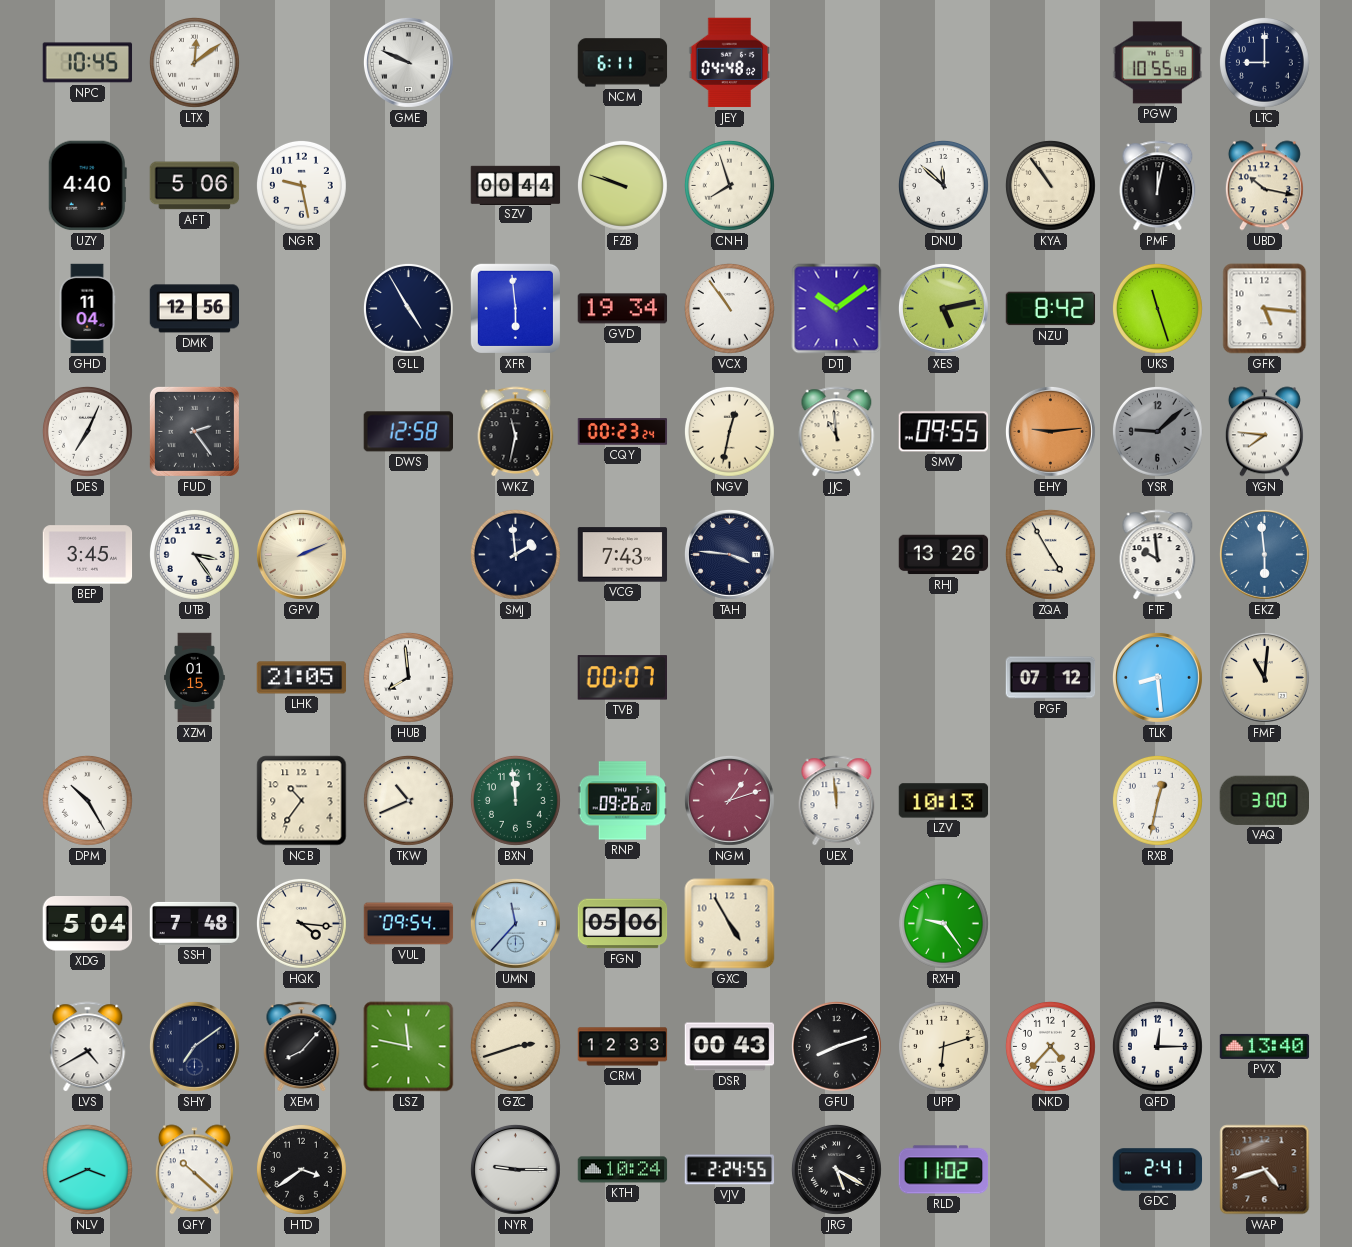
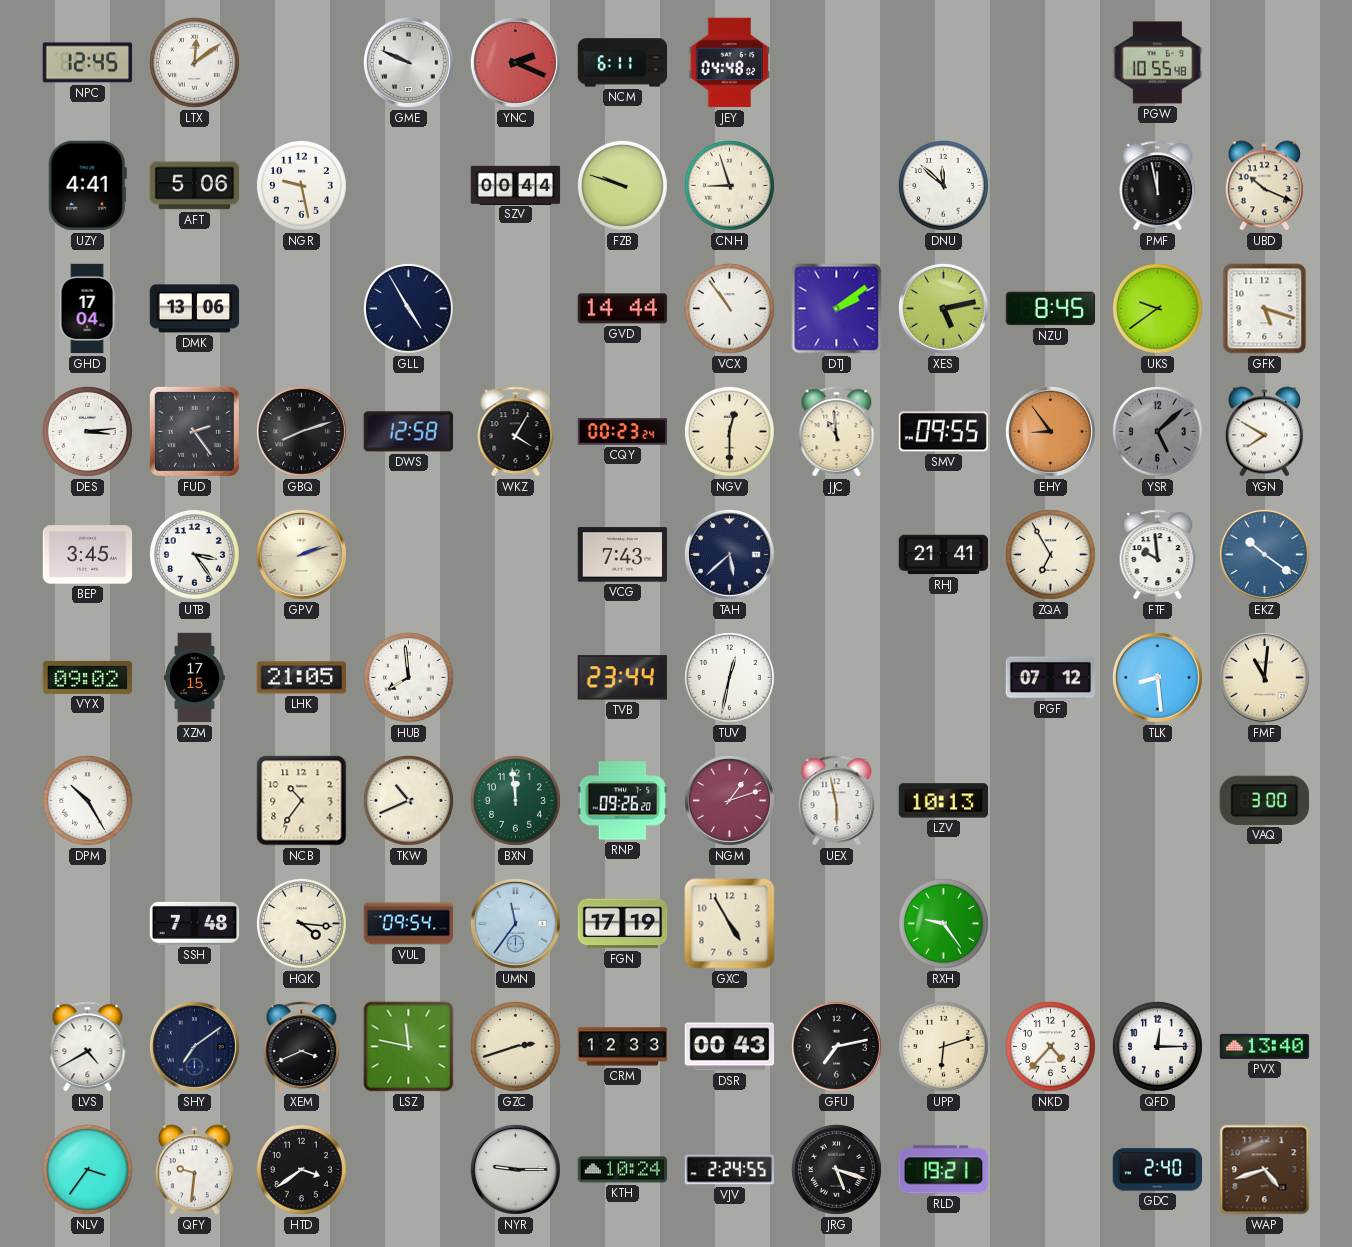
NPC: 10:45 -> 12:45
YNC: none -> 2:19
LTC: 9:00 -> none
UZY: 4:40 -> 4:41
CNH: 7:57 -> 8:57
KYA: 10:54 -> none
PMF: 12:02 -> 11:58
UBD: 10:17 -> 10:19
GHD: 11:04 -> 17:04
DMK: 12:56 -> 13:06
XFR: 5:59 -> none
GVD: 19:34 -> 14:44
DTJ: 10:09 -> 2:09
NZU: 8:42 -> 8:45
UKS: 11:27 -> 9:39
GFK: 5:16 -> 5:18
DES: 7:04 -> 3:14
GBQ: none -> 8:12
WKZ: 11:32 -> 4:05
NGV: 12:32 -> 12:30
EHY: 9:14 -> 8:54
YSR: 9:08 -> 5:08
YGN: 7:46 -> 7:50
GPV: 2:11 -> 2:12
SMJ: 1:59 -> none
TAH: 3:46 -> 5:38
RHJ: 13:26 -> 21:41
ZQA: 4:55 -> 6:55
EKZ: 5:59 -> 10:21
VYX: none -> 09:02
XZM: 01:15 -> 17:15
TVB: 00:07 -> 23:44
TUV: none -> 12:32
UEX: 11:59 -> 5:58
RXB: 12:32 -> none
XDG: 5:04 -> none
UMN: 11:37 -> 11:36
FGN: 05:06 -> 17:19
XEM: 8:07 -> 3:41
GFU: 8:12 -> 7:13
NLV: 3:41 -> 3:36
QFY: 10:22 -> 9:31
JRG: 5:20 -> 5:18
RLD: 11:02 -> 19:21
GDC: 2:41 -> 2:40
